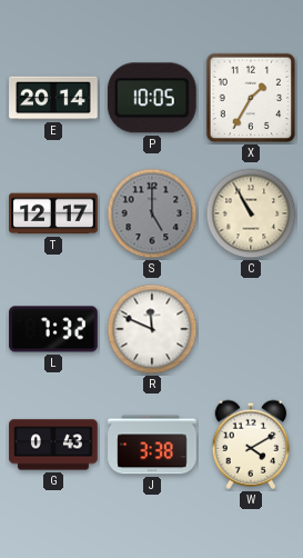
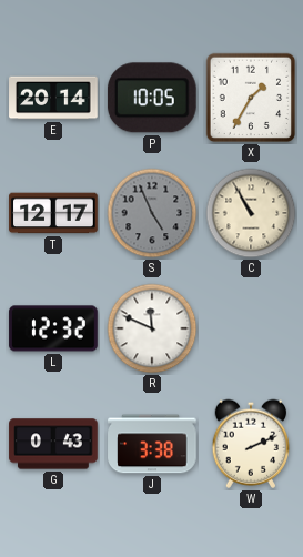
S: 5:00 -> 4:56
L: 7:32 -> 12:32
W: 4:10 -> 2:11
